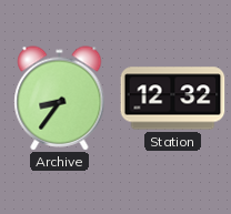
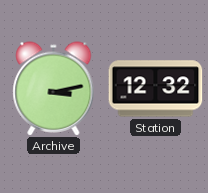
Archive: 8:36 -> 3:13
